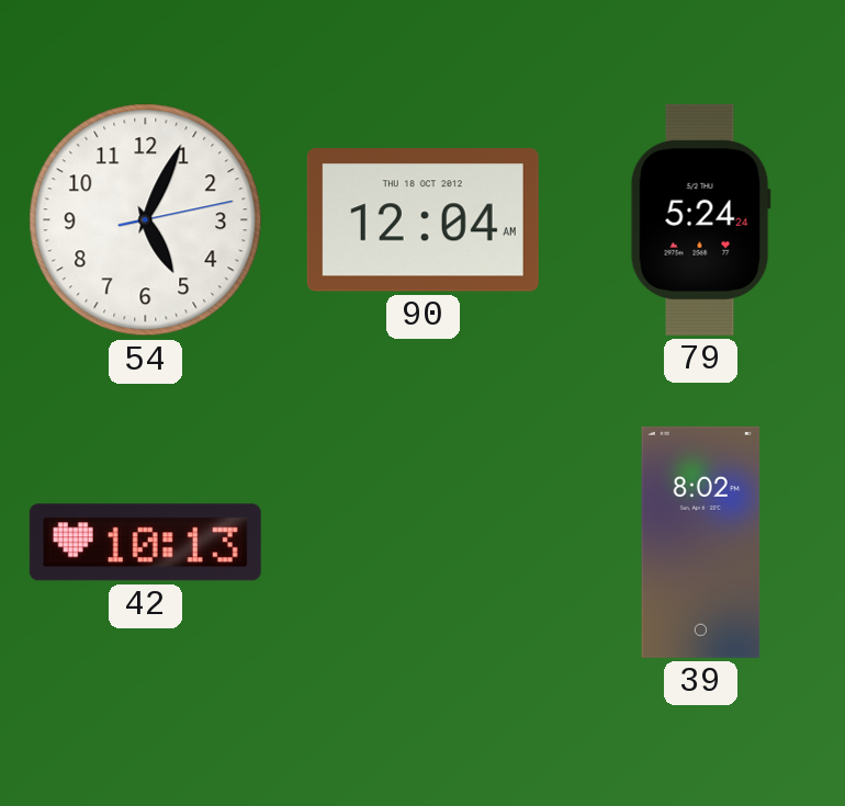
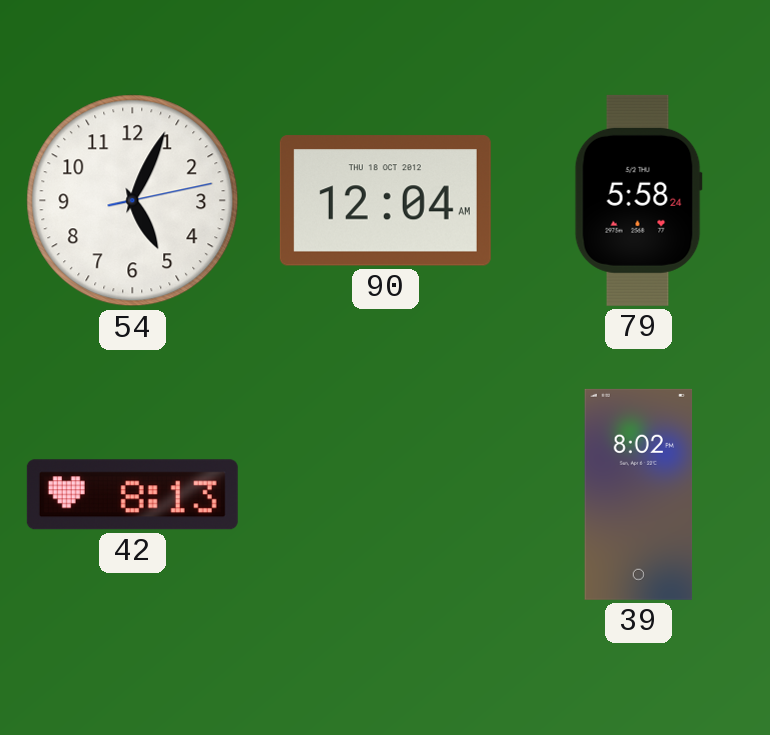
79: 5:24 -> 5:58
42: 10:13 -> 8:13
